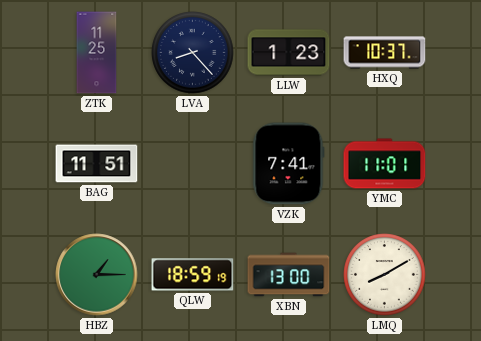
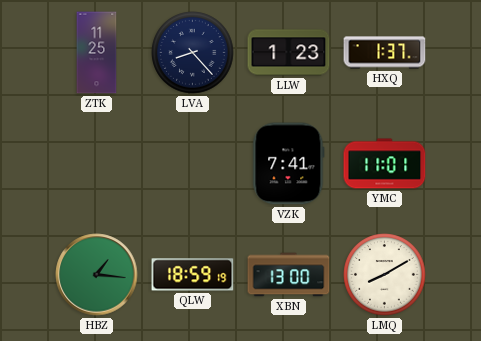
HXQ: 10:37 -> 1:37
BAG: 11:51 -> none
HBZ: 1:15 -> 1:16
